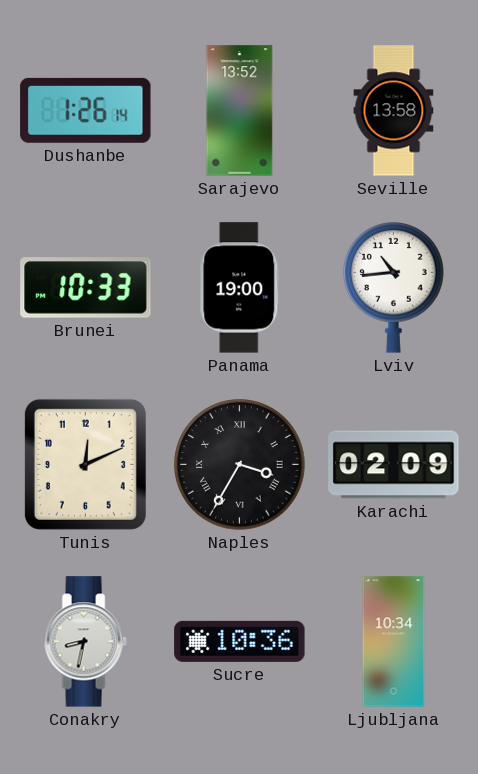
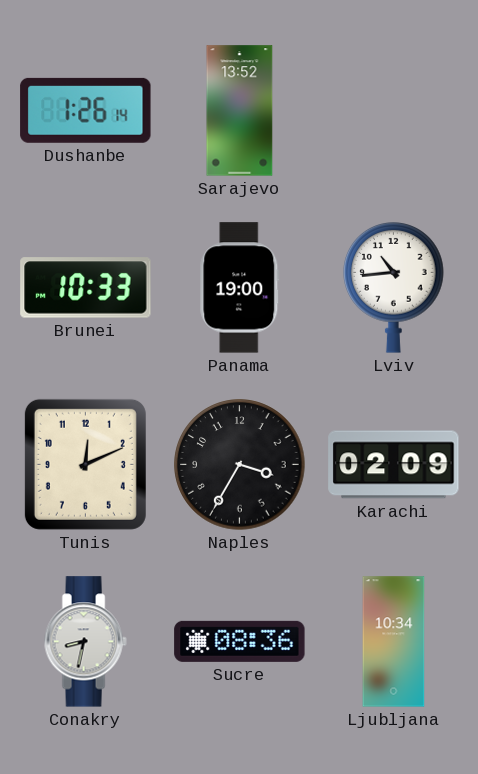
Seville: 13:58 -> none
Naples numerals: Roman -> Arabic
Sucre: 10:36 -> 08:36
